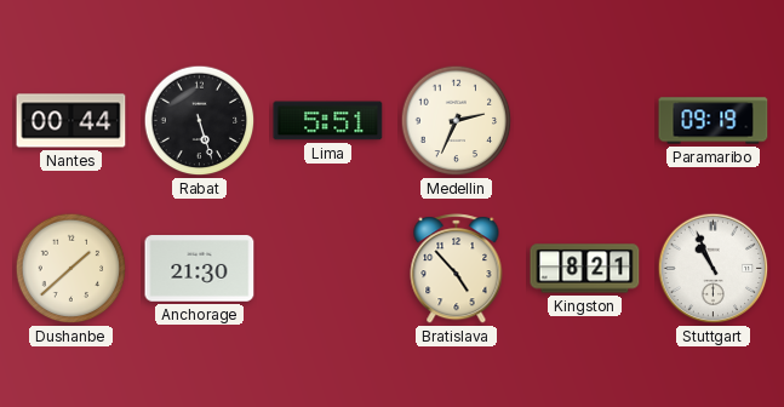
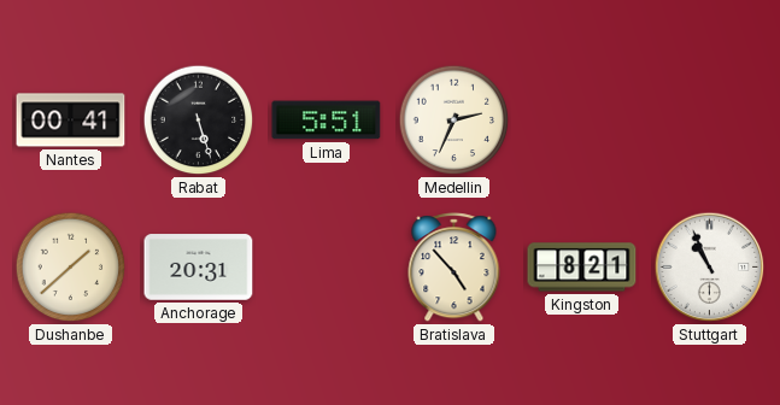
Nantes: 00:44 -> 00:41
Paramaribo: 09:19 -> none
Anchorage: 21:30 -> 20:31
